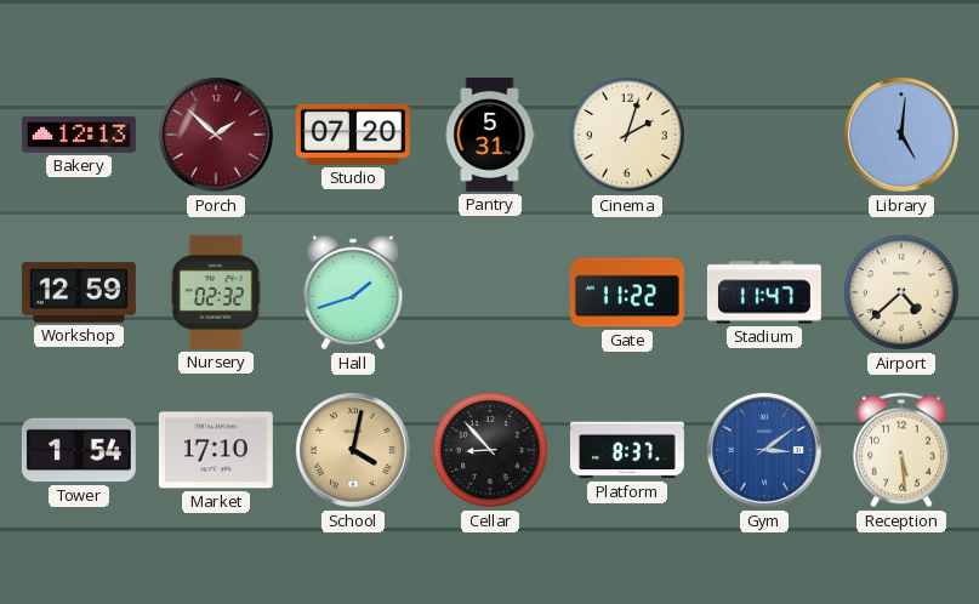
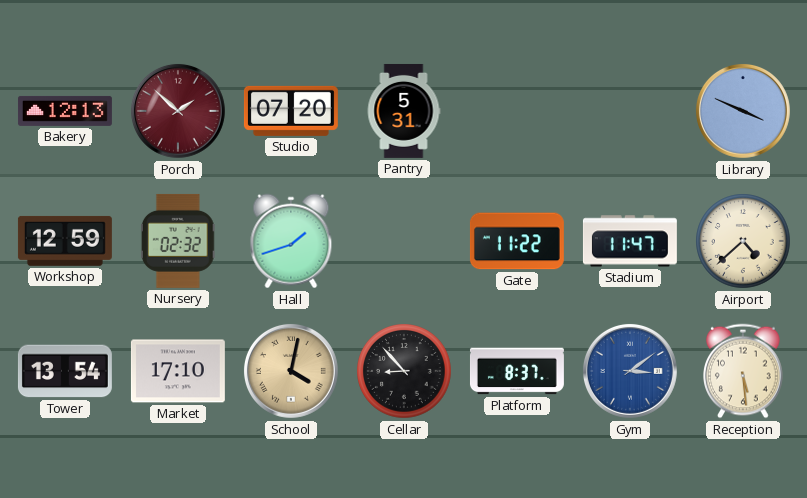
Cinema: 2:03 -> none
Library: 5:01 -> 3:49
Tower: 1:54 -> 13:54
